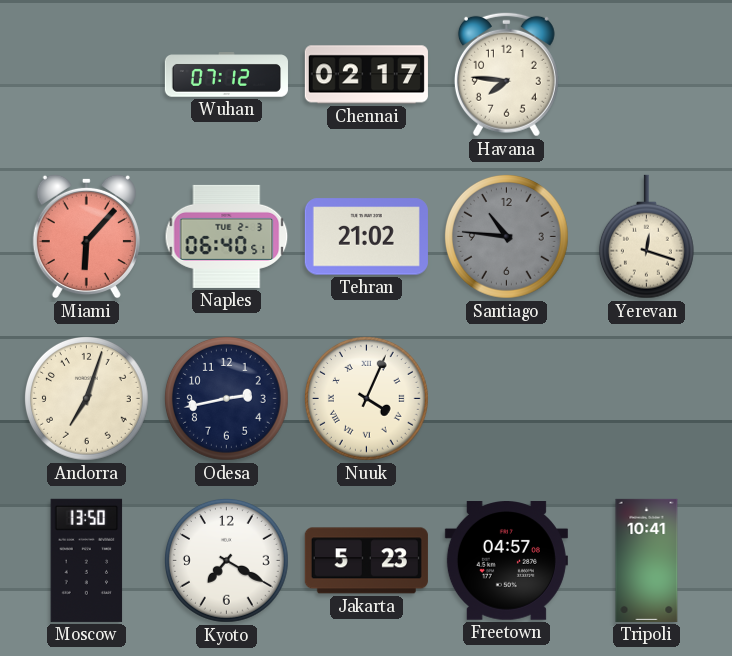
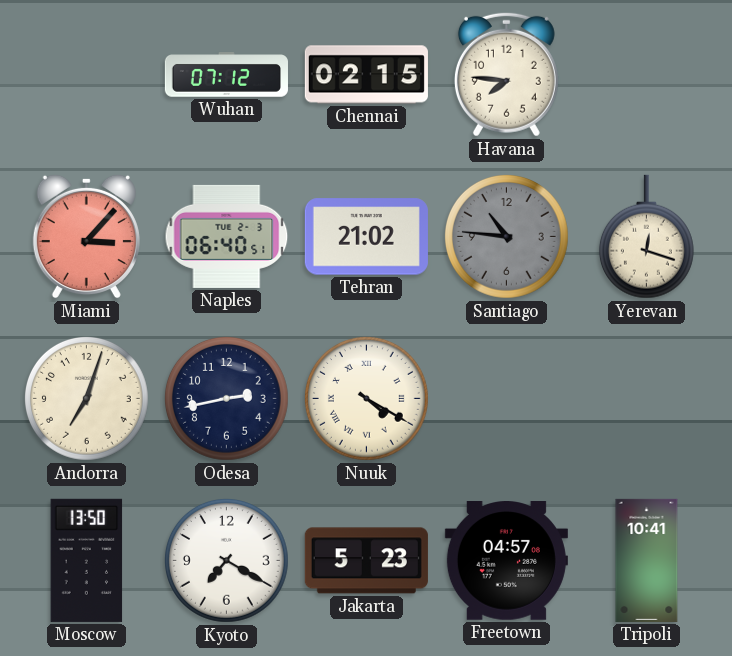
Chennai: 02:17 -> 02:15
Miami: 6:07 -> 3:07
Nuuk: 4:04 -> 4:20
